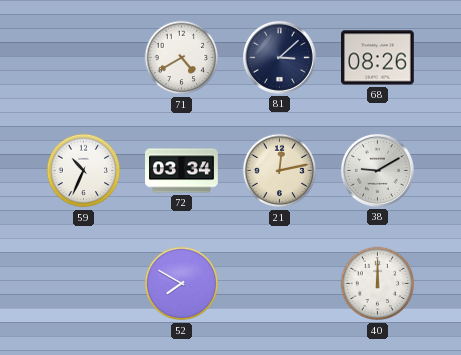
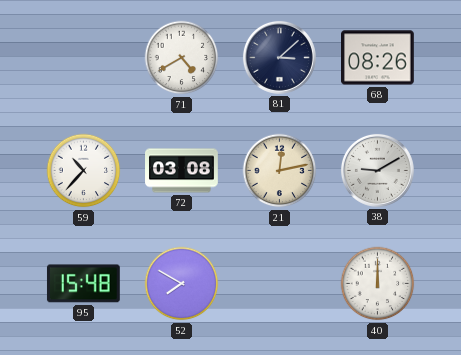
59: 10:34 -> 10:37
72: 03:34 -> 03:08
95: none -> 15:48
